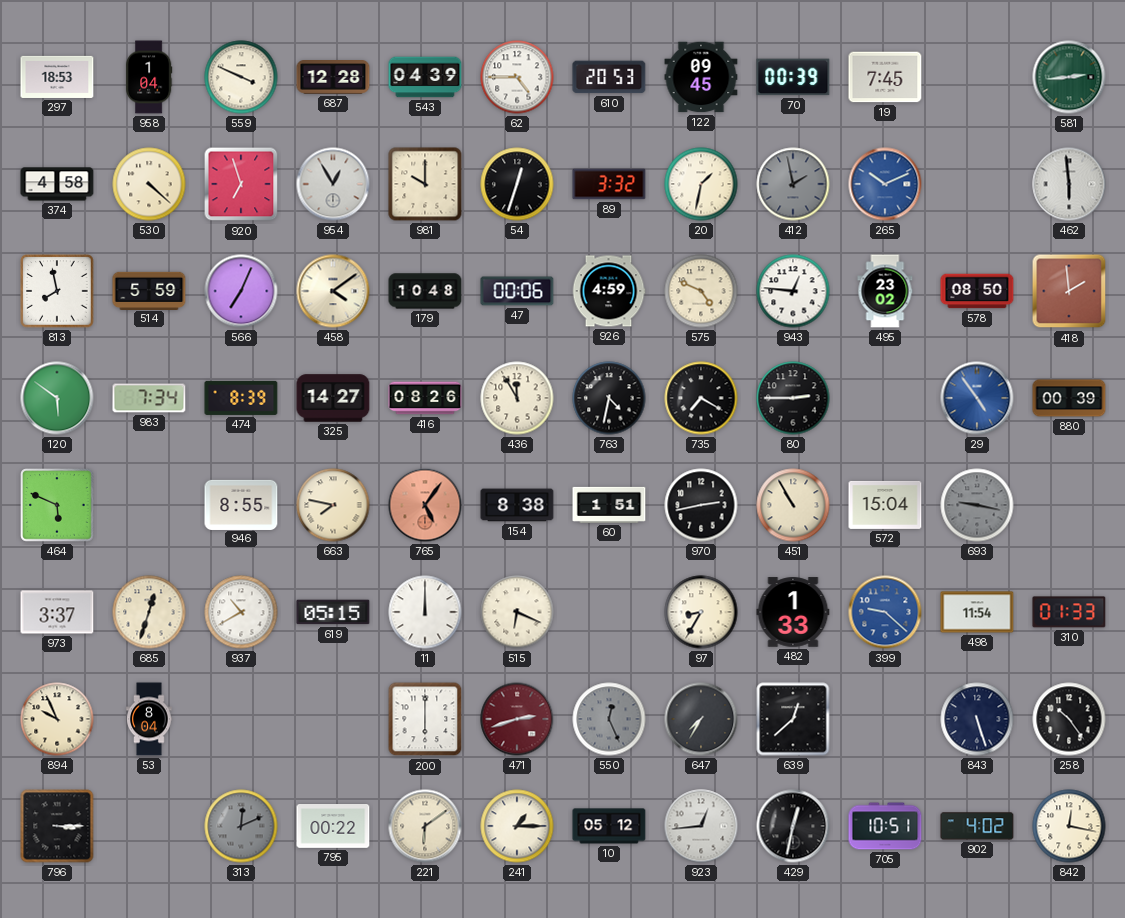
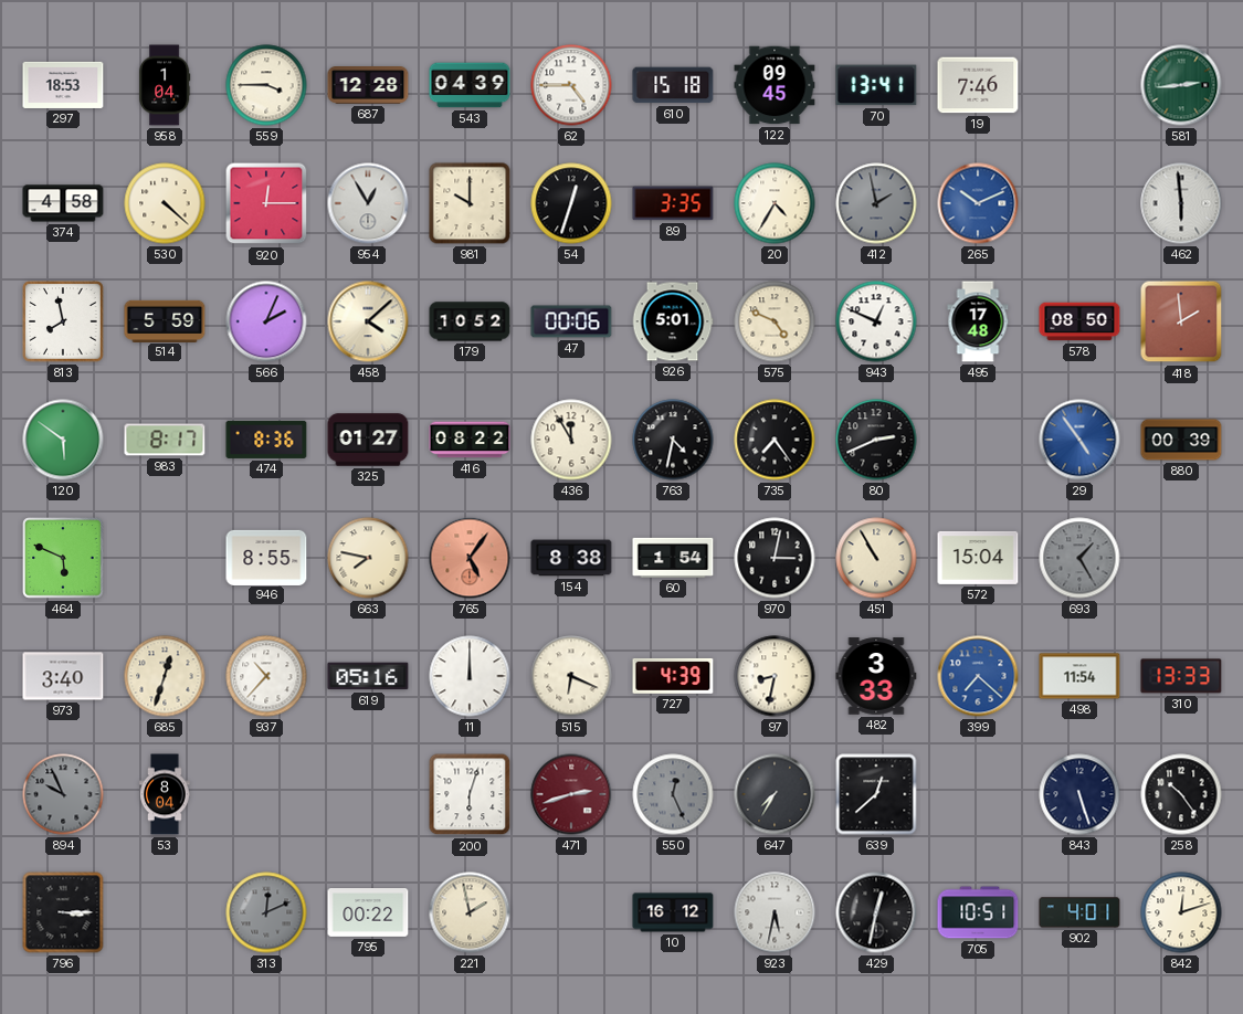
559: 3:49 -> 3:45
610: 20:53 -> 15:18
70: 00:39 -> 13:41
19: 7:45 -> 7:46
920: 6:57 -> 12:15
89: 3:32 -> 3:35
20: 1:32 -> 4:35
566: 7:04 -> 2:04
458: 4:09 -> 4:08
179: 10:48 -> 10:52
926: 4:59 -> 5:01
943: 12:46 -> 12:49
495: 23:02 -> 17:48
983: 7:34 -> 8:17
474: 8:39 -> 8:36
325: 14:27 -> 01:27
416: 08:26 -> 08:22
735: 7:20 -> 7:24
80: 2:45 -> 2:41
60: 1:51 -> 1:54
970: 2:43 -> 3:02
693: 9:17 -> 1:25
973: 3:37 -> 3:40
937: 10:40 -> 10:37
619: 05:15 -> 05:16
727: none -> 4:39
97: 8:35 -> 8:32
482: 1:33 -> 3:33
399: 9:22 -> 7:22
310: 01:33 -> 13:33
894 dial: cream -> grey
200: 6:00 -> 6:03
221: 6:09 -> 1:58
241: 1:15 -> none
10: 05:12 -> 16:12
923: 12:44 -> 5:32
902: 4:02 -> 4:01
842: 12:17 -> 12:12
